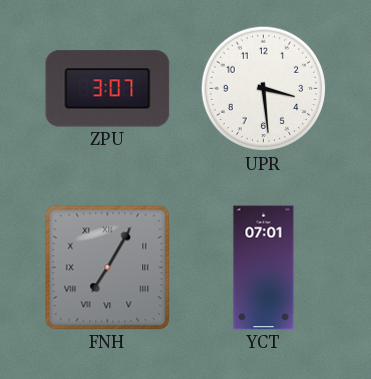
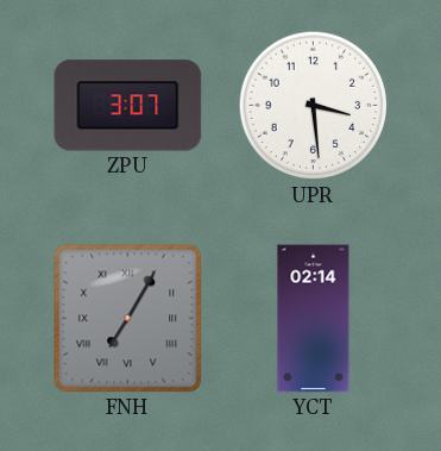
YCT: 07:01 -> 02:14
